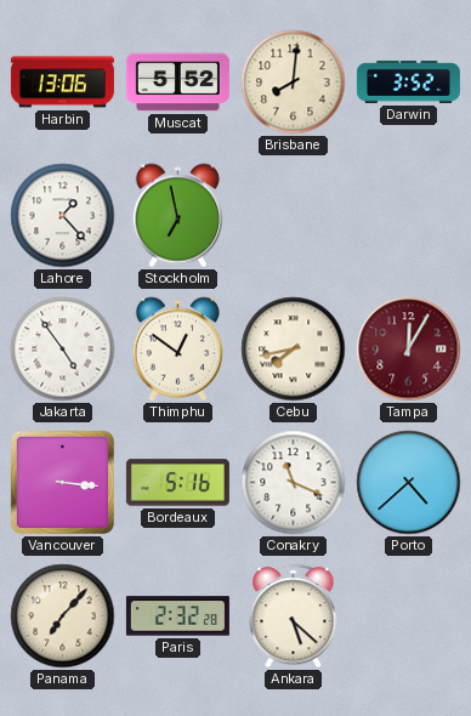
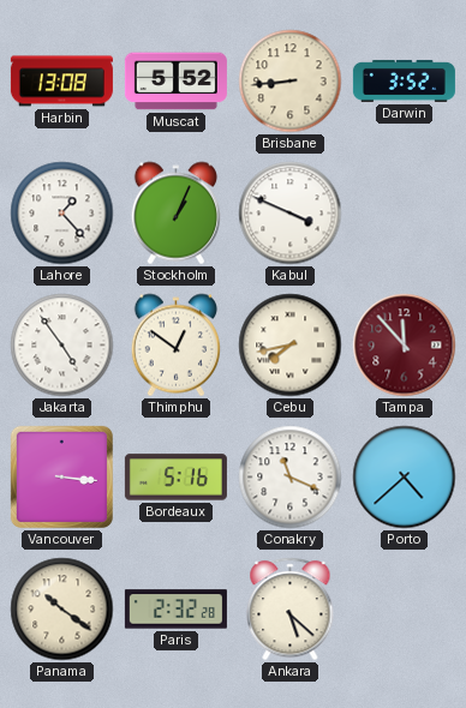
Harbin: 13:06 -> 13:08
Brisbane: 8:01 -> 8:44
Stockholm: 6:58 -> 1:04
Kabul: none -> 3:49
Tampa: 12:05 -> 11:53
Panama: 7:07 -> 10:21
